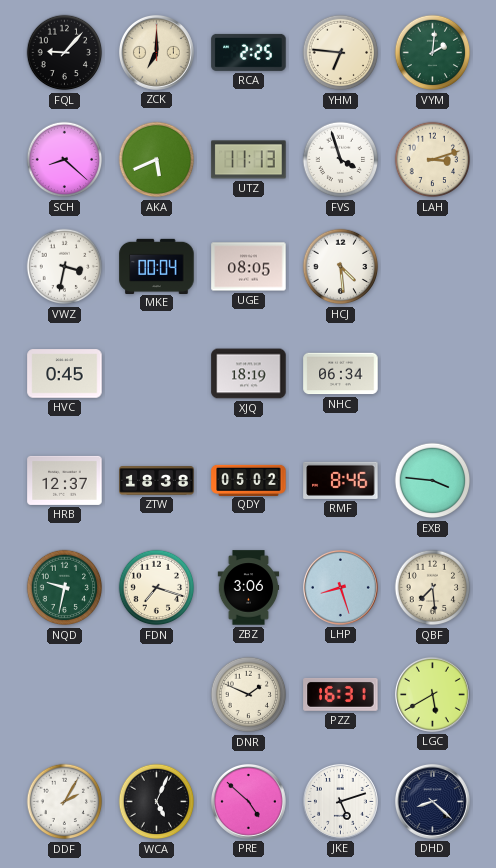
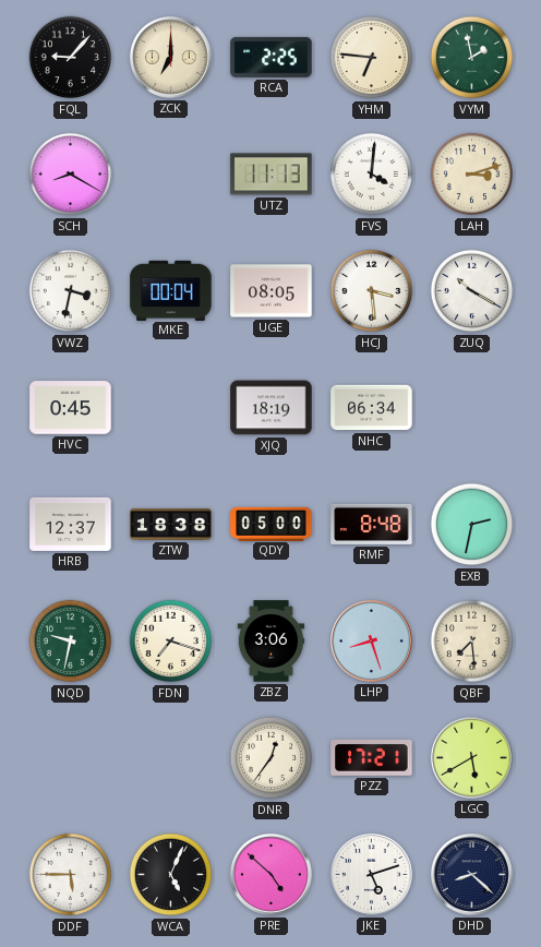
VYM: 2:01 -> 1:58
SCH: 8:22 -> 8:20
AKA: 5:41 -> none
FVS: 3:57 -> 4:01
HCJ: 4:29 -> 3:29
ZUQ: none -> 10:20
QDY: 05:02 -> 05:00
RMF: 8:46 -> 8:48
EXB: 3:46 -> 2:32
DNR: 1:49 -> 12:36
PZZ: 16:31 -> 17:21
DDF: 2:05 -> 5:45
